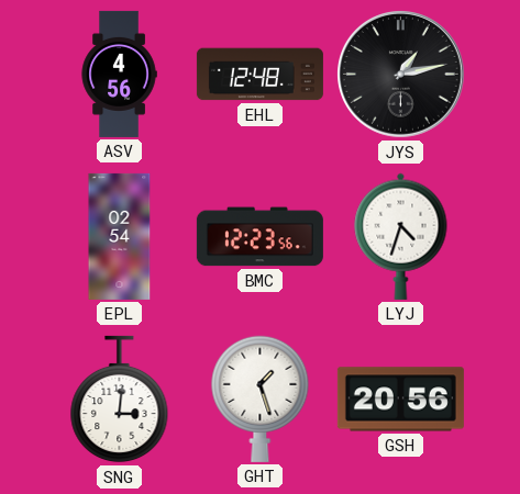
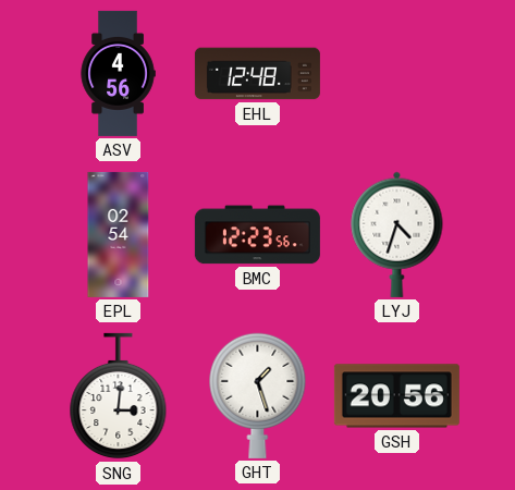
JYS: 1:13 -> none
